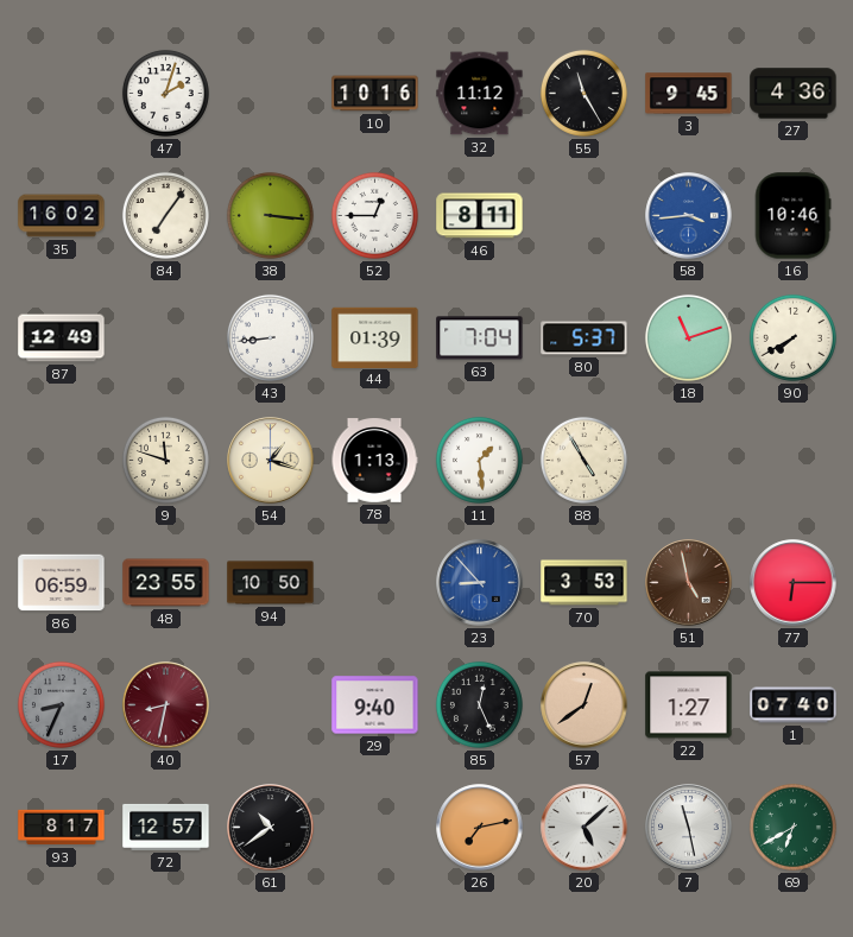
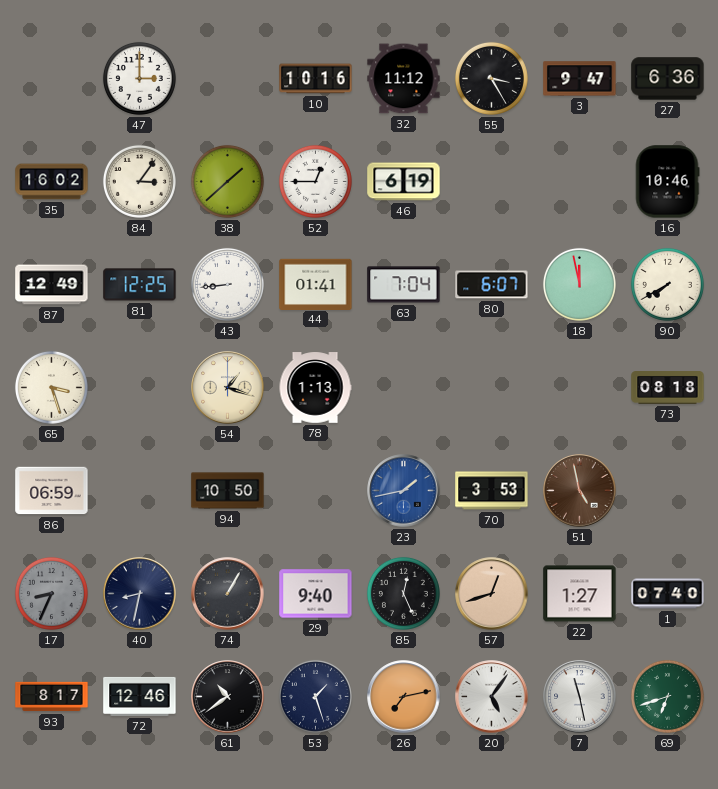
47: 2:03 -> 3:00
55: 11:25 -> 3:25
3: 9:45 -> 9:47
27: 4:36 -> 6:36
84: 7:06 -> 3:06
38: 3:16 -> 1:38
46: 8:11 -> 6:19
58: 3:44 -> none
81: none -> 12:25
44: 01:39 -> 01:41
80: 5:37 -> 6:07
18: 11:12 -> 11:58
65: none -> 3:27
9: 11:48 -> none
11: 1:29 -> none
88: 4:55 -> none
73: none -> 08:18
48: 23:55 -> none
23: 8:53 -> 1:43
77: 6:15 -> none
40 dial: burgundy -> navy
74: none -> 1:05
57: 12:39 -> 12:42
72: 12:57 -> 12:46
53: none -> 1:27
20: 5:08 -> 5:06
69: 6:40 -> 6:42
